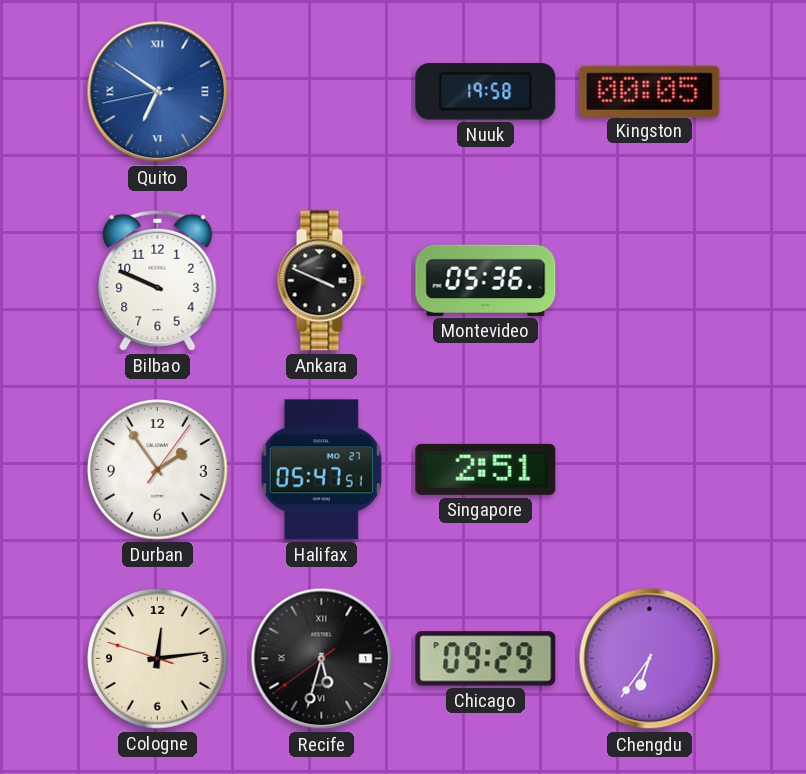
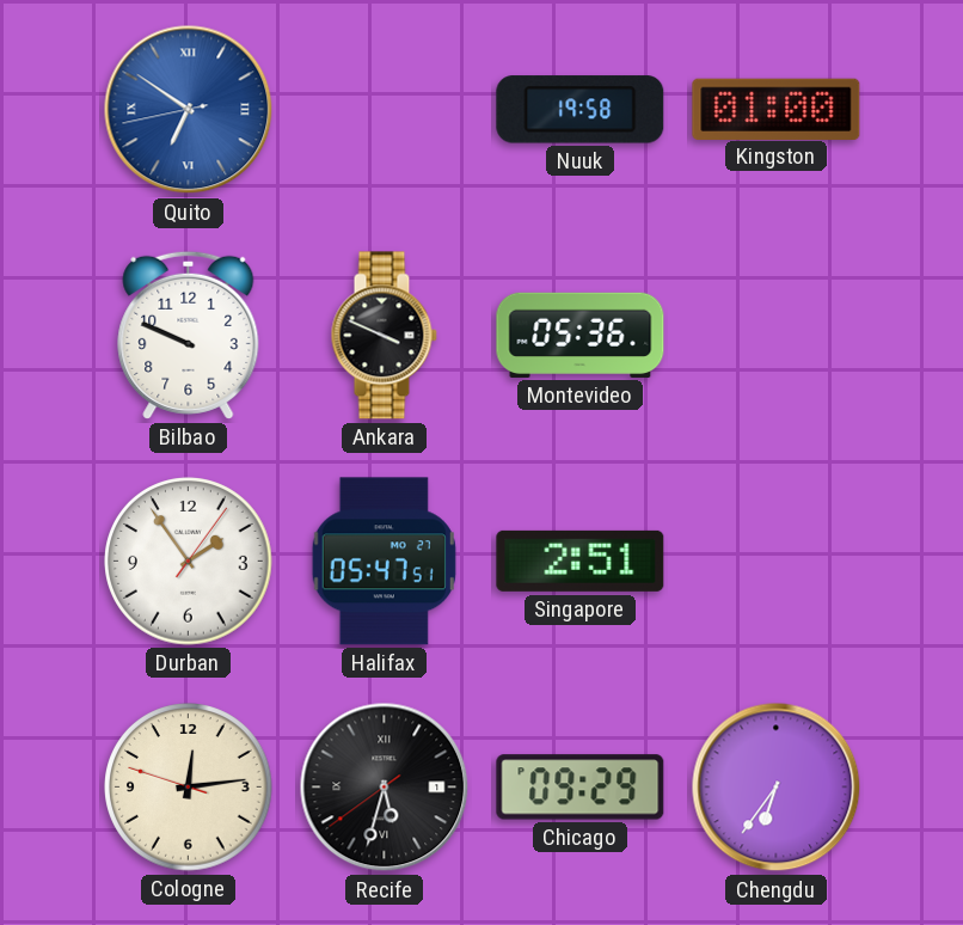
Kingston: 00:05 -> 01:00
